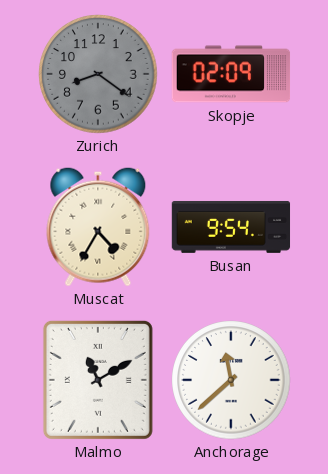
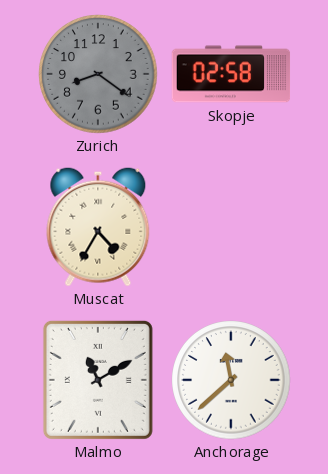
Skopje: 02:09 -> 02:58
Busan: 9:54 -> none
